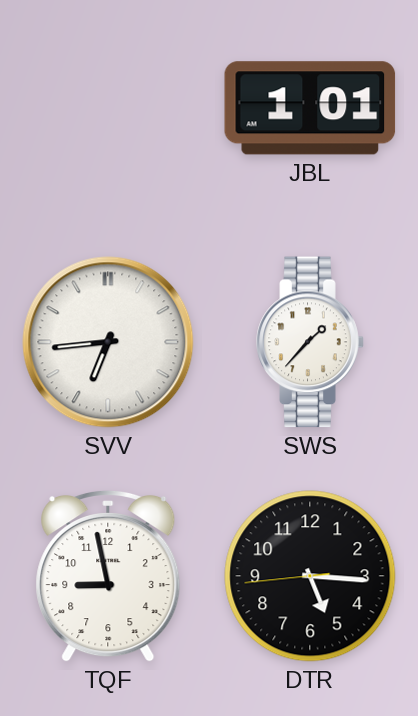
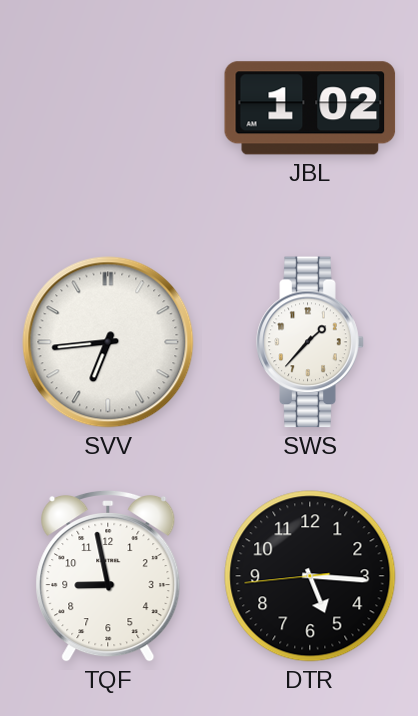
JBL: 1:01 -> 1:02
